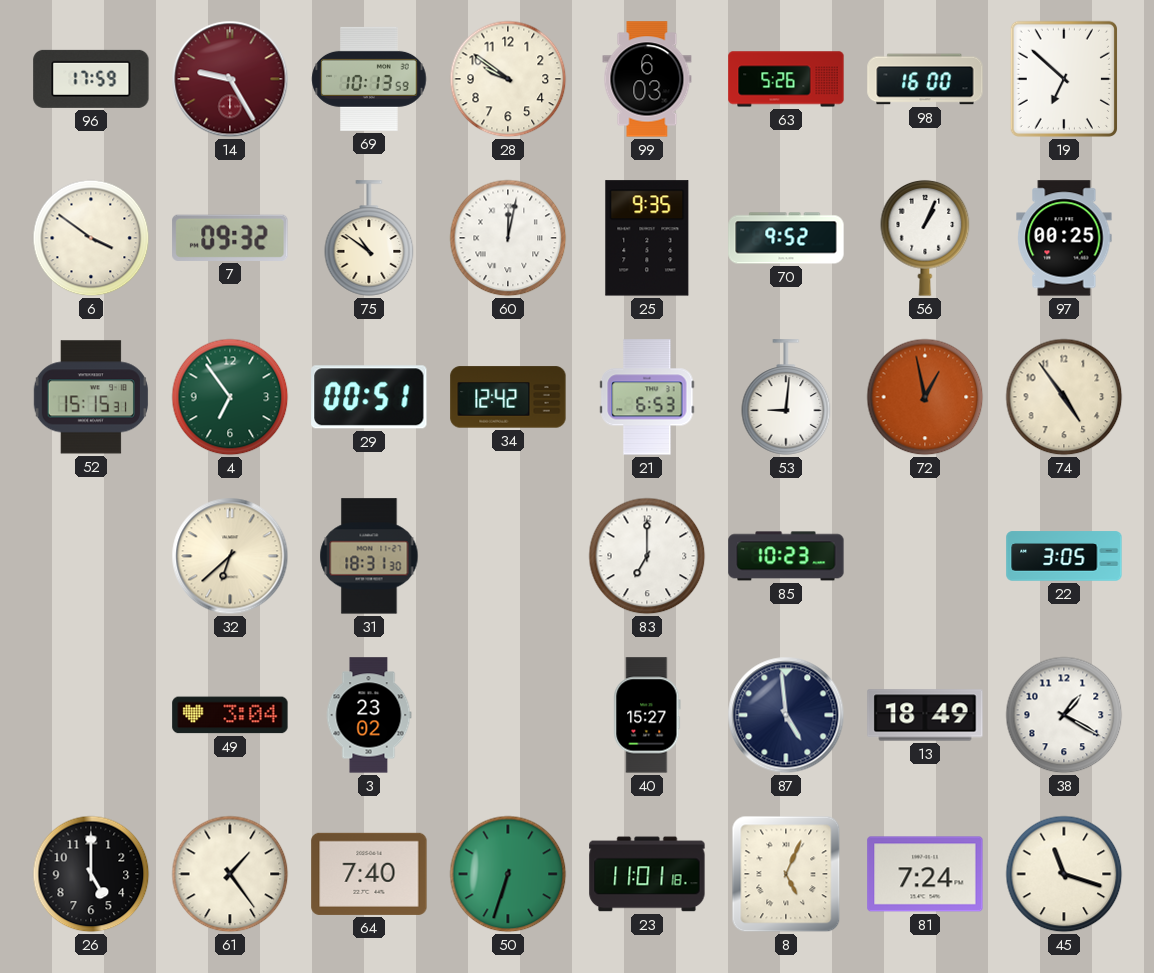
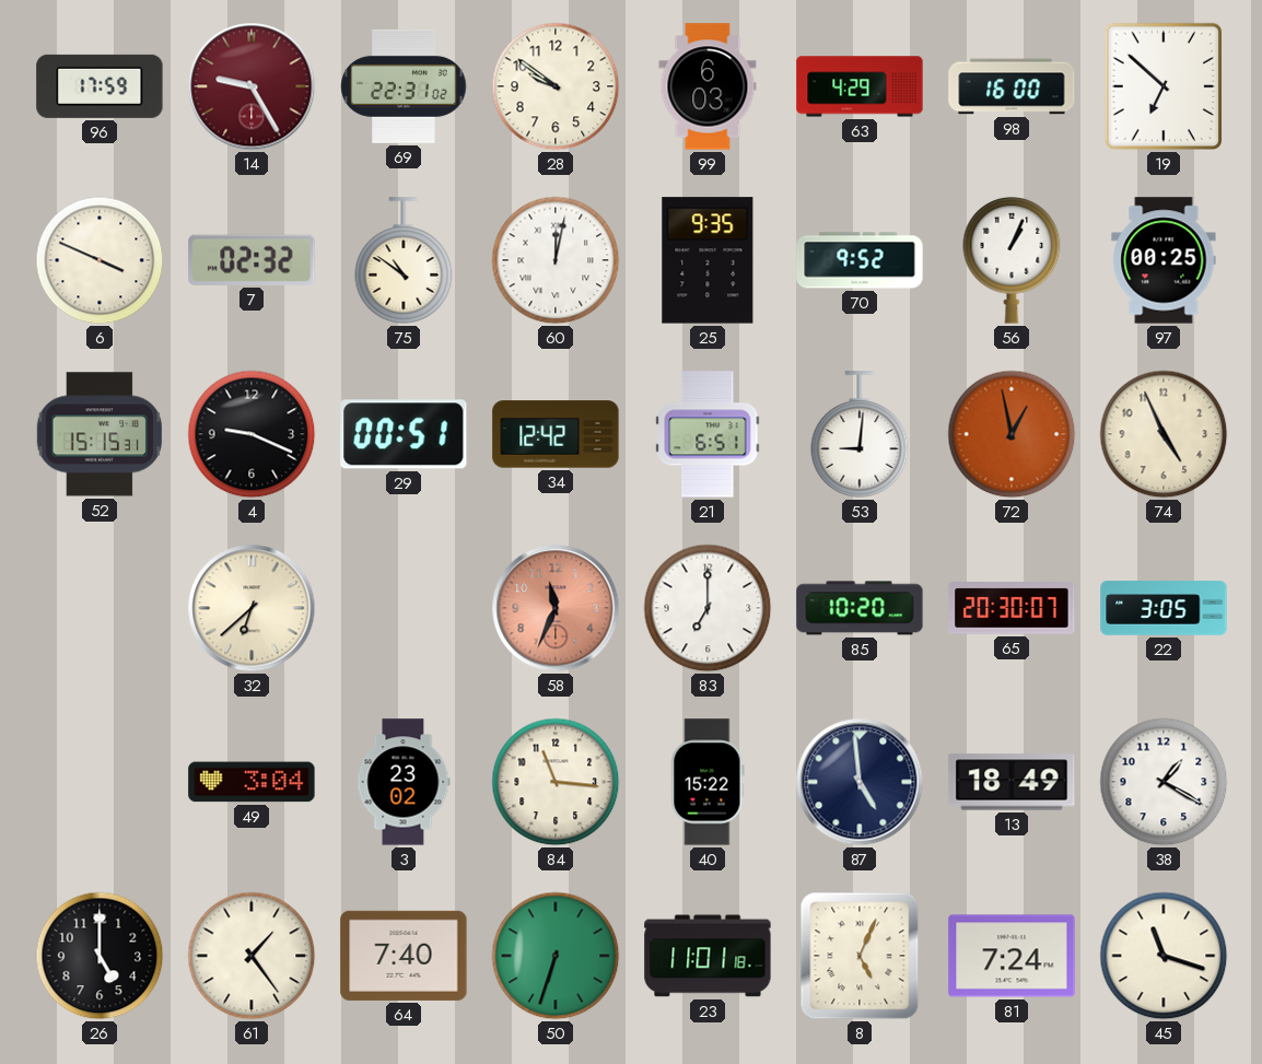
69: 10:13 -> 22:31
63: 5:26 -> 4:29
6: 3:51 -> 3:49
7: 09:32 -> 02:32
4: 6:54 -> 9:19
4 dial: green -> black
21: 6:53 -> 6:51
74: 4:54 -> 4:56
31: 18:31 -> none
58: none -> 11:34
85: 10:23 -> 10:20
65: none -> 20:30
84: none -> 11:16
40: 15:27 -> 15:22
